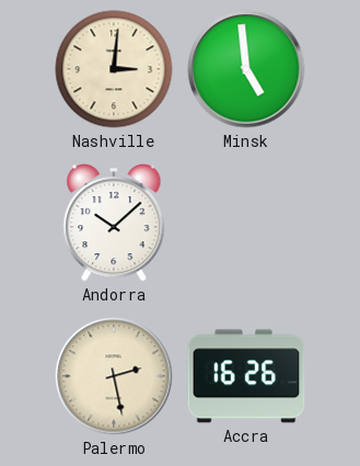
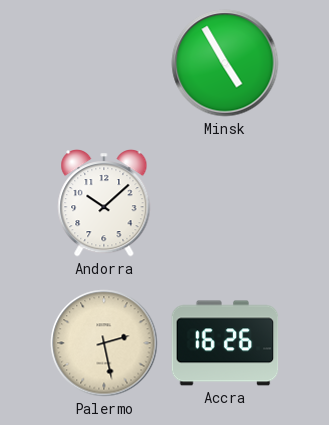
Nashville: 3:01 -> none
Minsk: 4:59 -> 4:55
